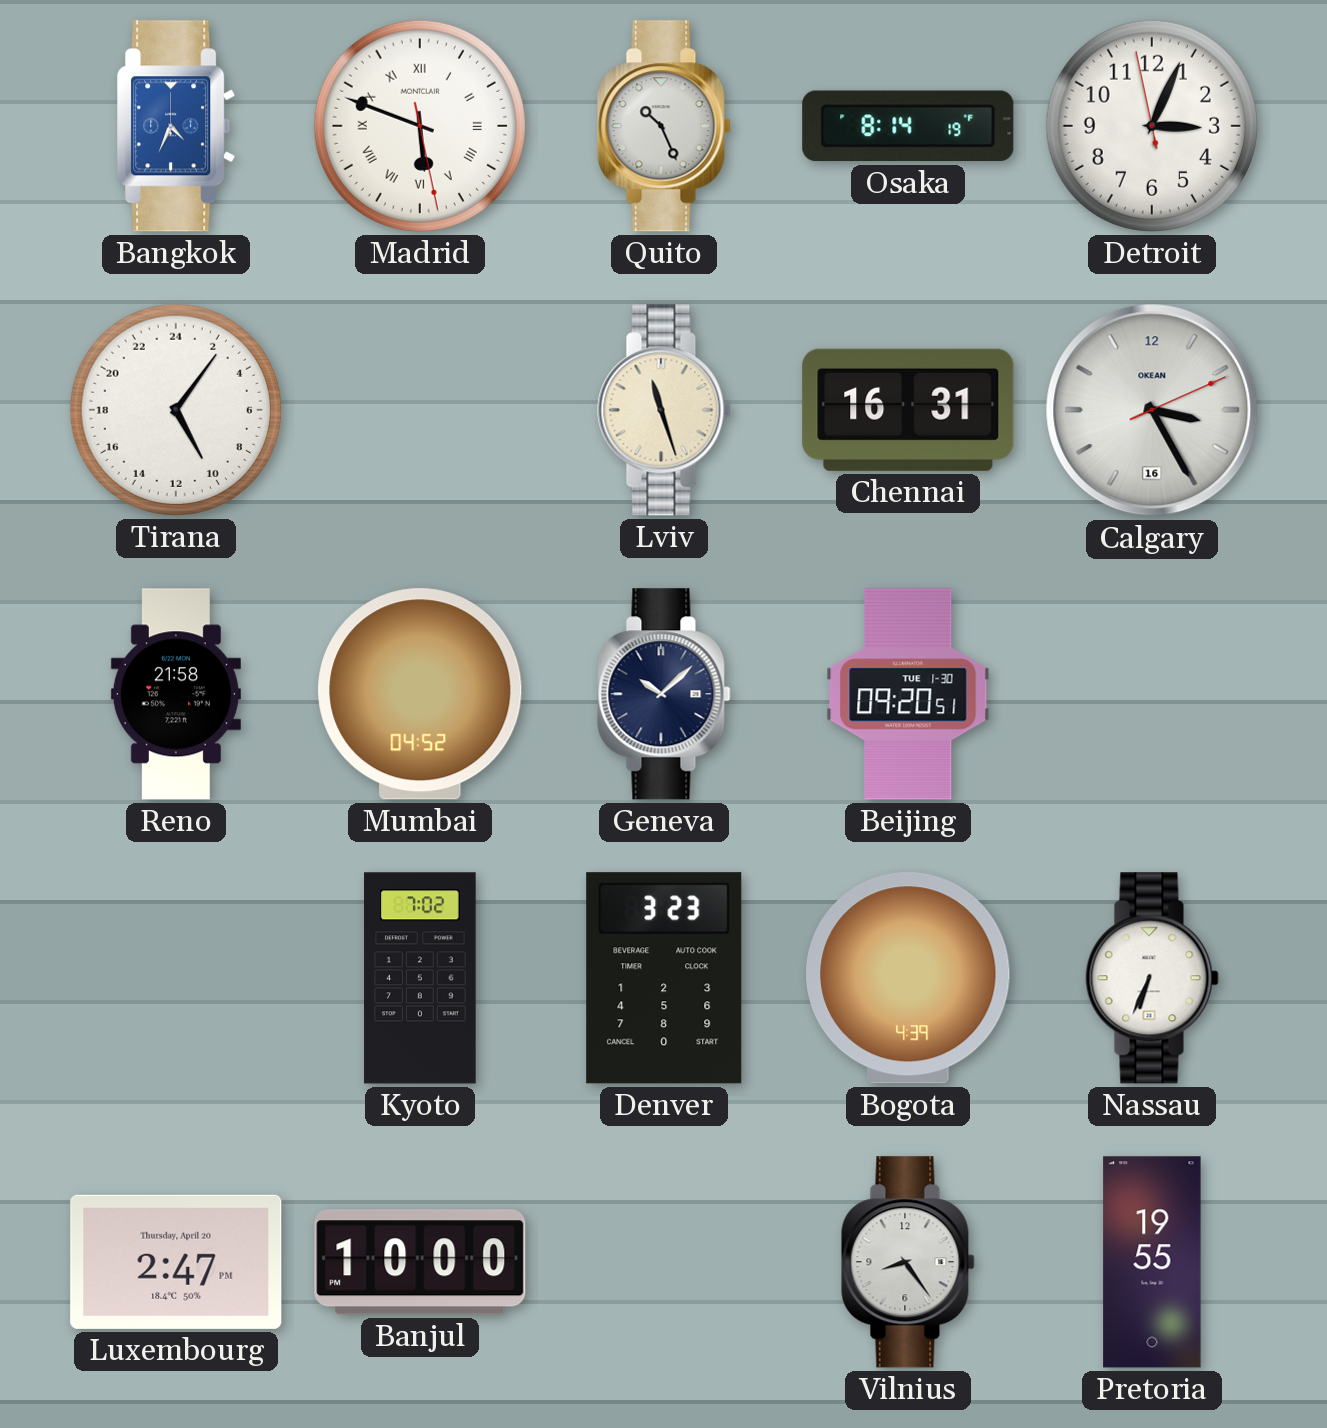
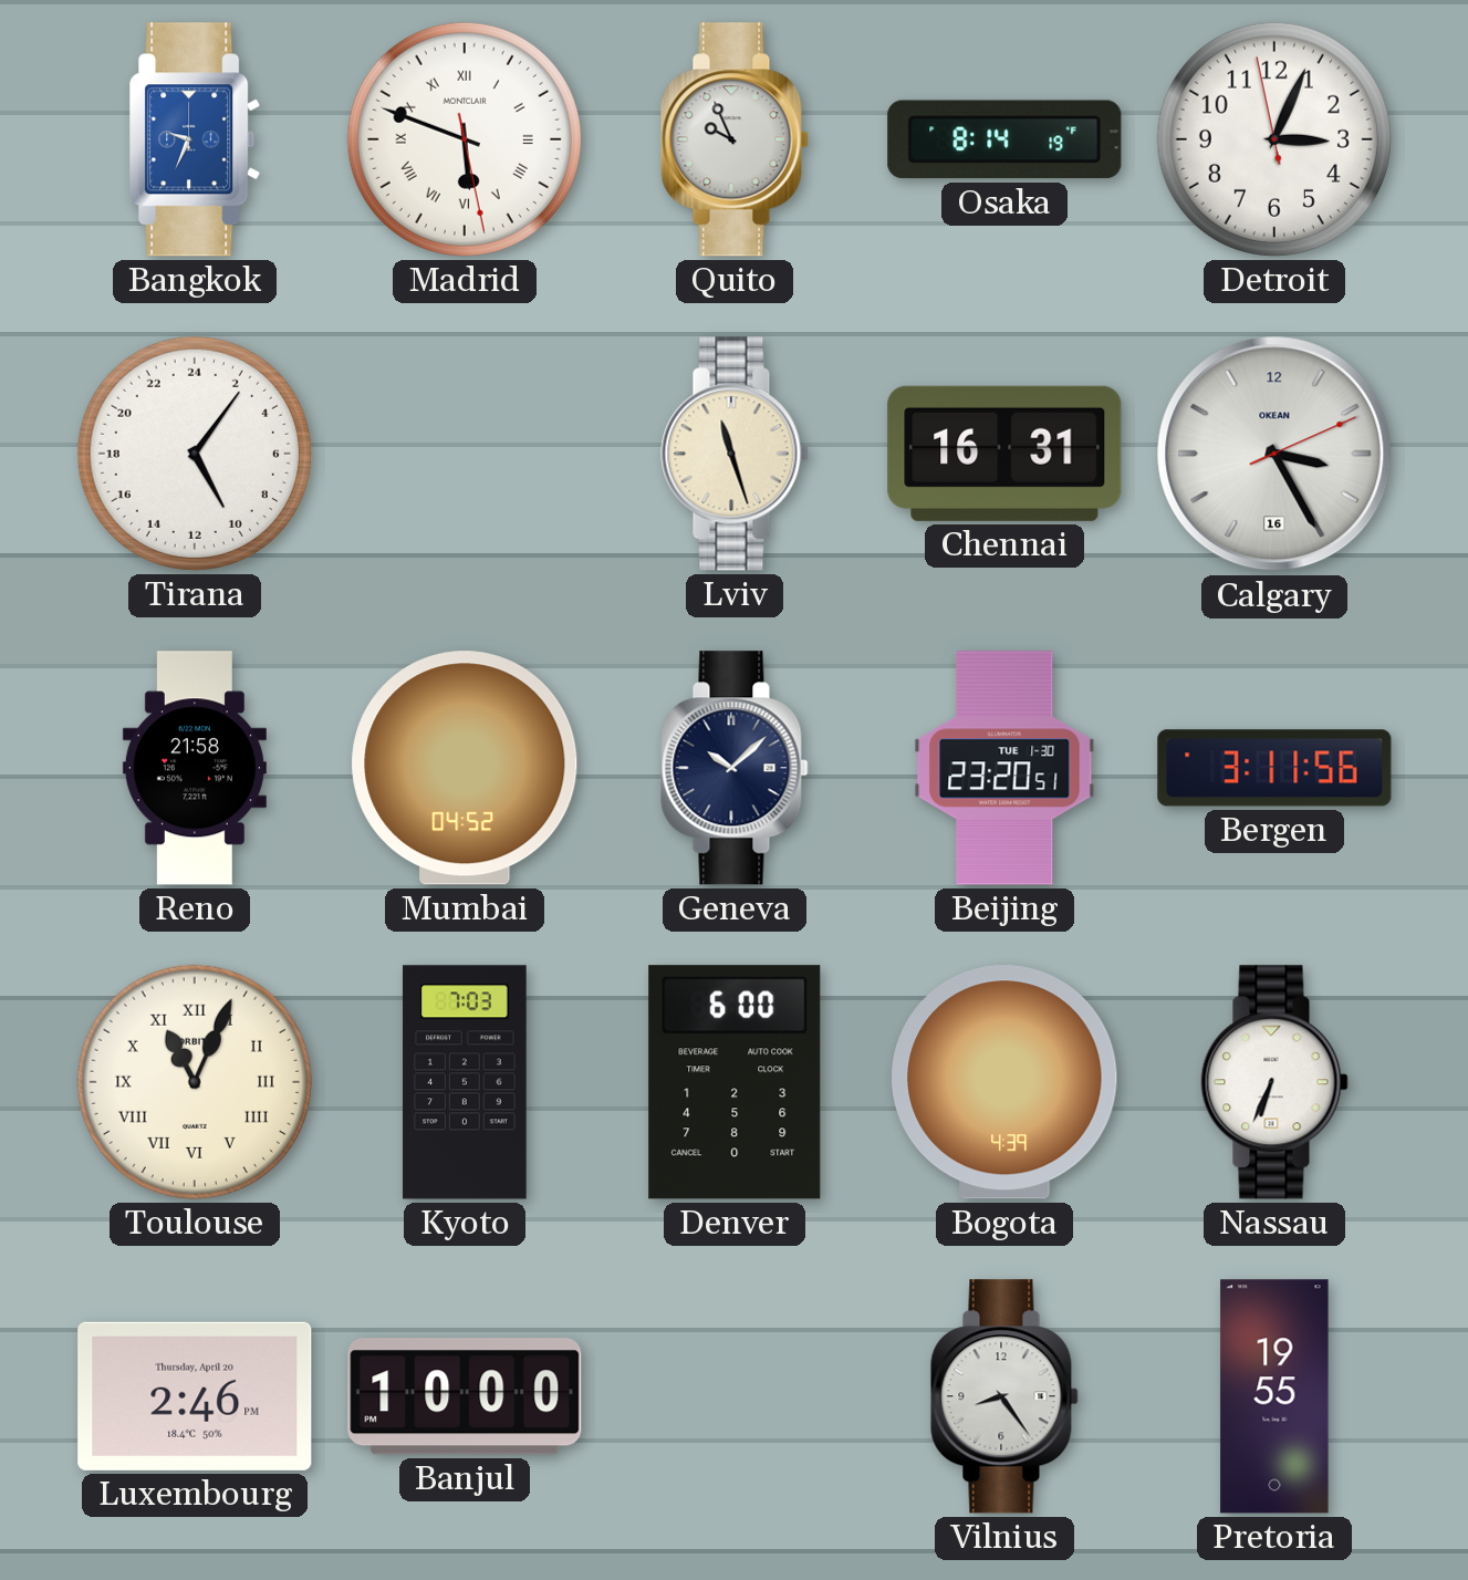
Bangkok: 4:34 -> 9:34
Quito: 10:26 -> 9:56
Beijing: 09:20 -> 23:20
Bergen: none -> 3:11
Toulouse: none -> 11:04
Kyoto: 7:02 -> 7:03
Denver: 3:23 -> 6:00
Luxembourg: 2:47 -> 2:46
